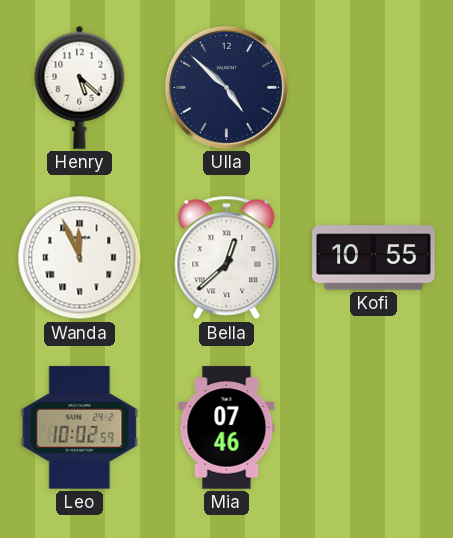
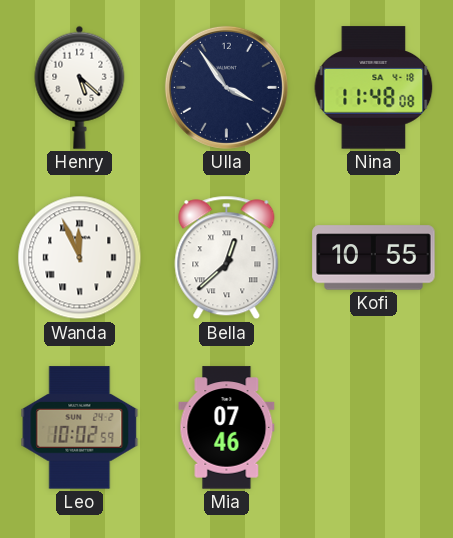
Ulla: 4:52 -> 3:54
Nina: none -> 11:48
